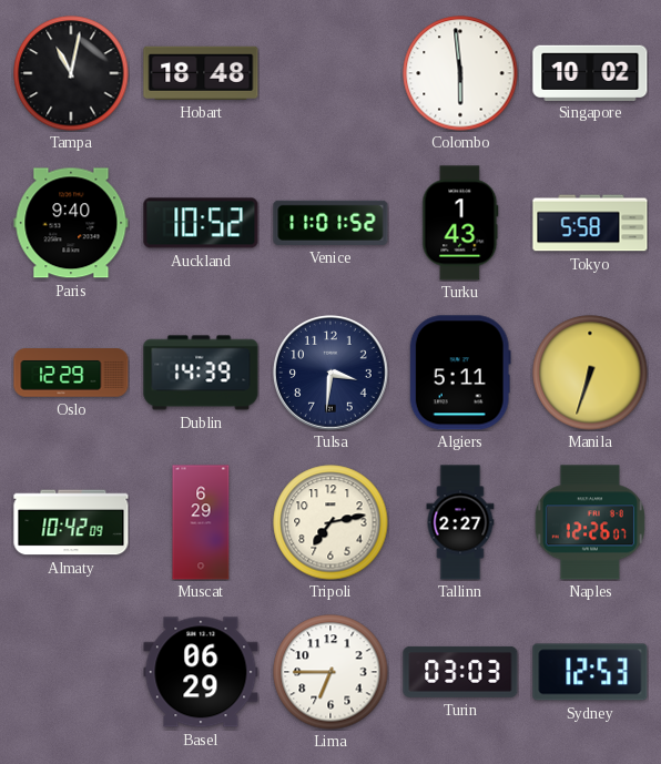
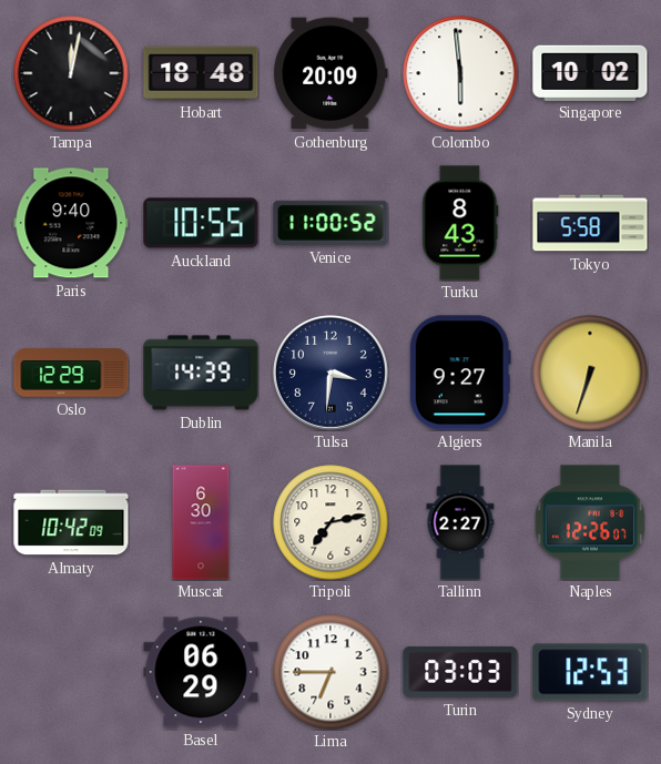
Tampa: 11:02 -> 12:02
Gothenburg: none -> 20:09
Auckland: 10:52 -> 10:55
Venice: 11:01 -> 11:00
Turku: 1:43 -> 8:43
Algiers: 5:11 -> 9:27
Muscat: 6:29 -> 6:30
